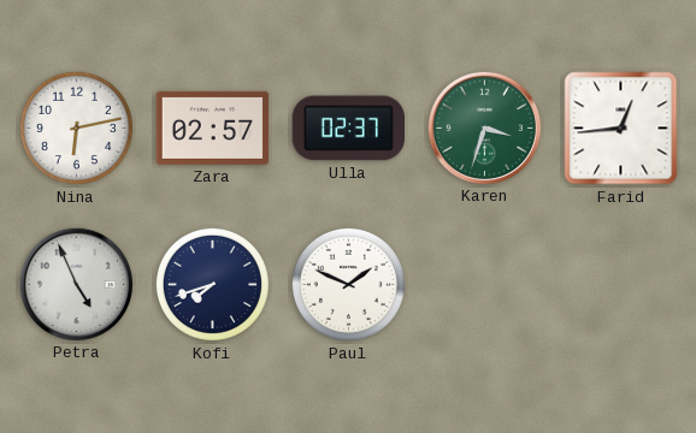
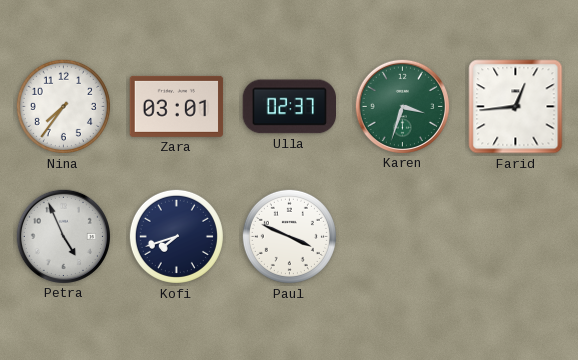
Nina: 6:13 -> 7:36
Zara: 02:57 -> 03:01
Paul: 1:49 -> 3:49
